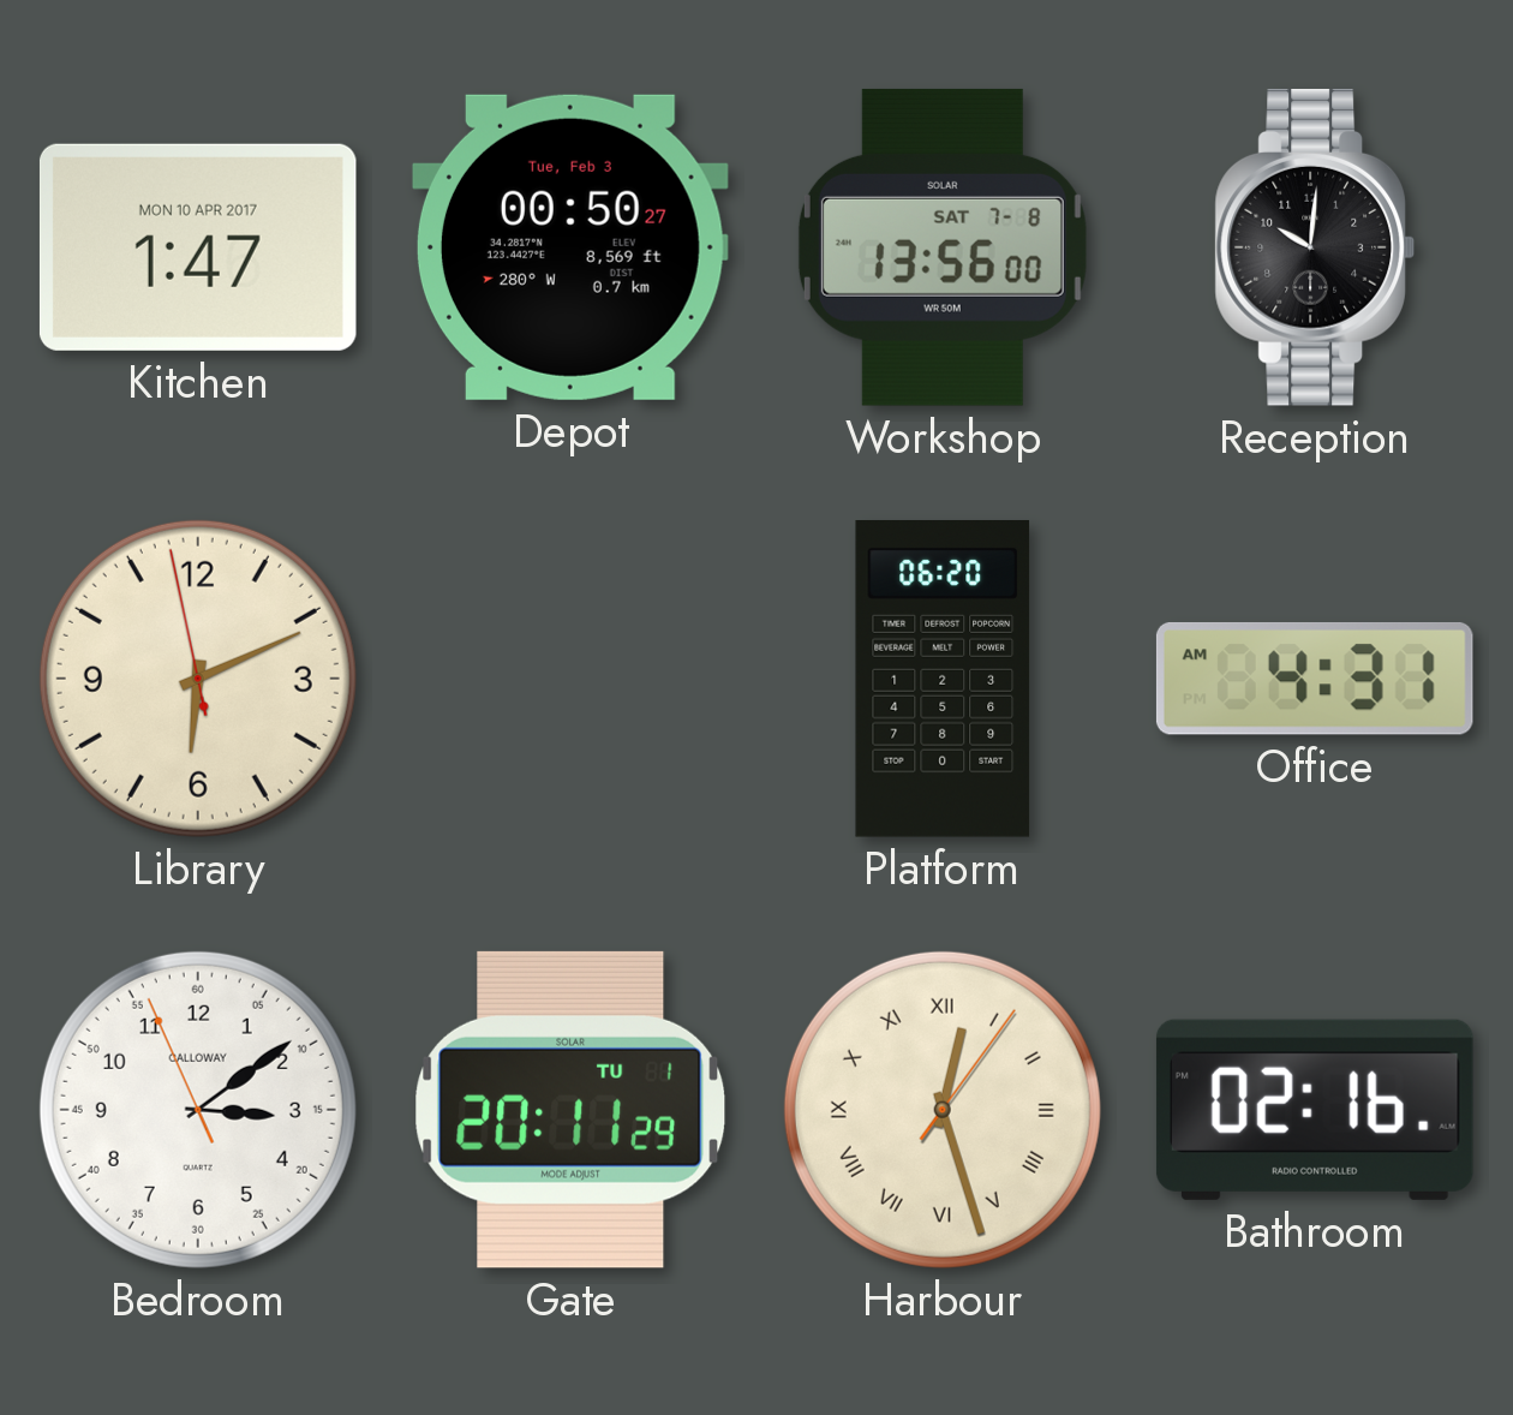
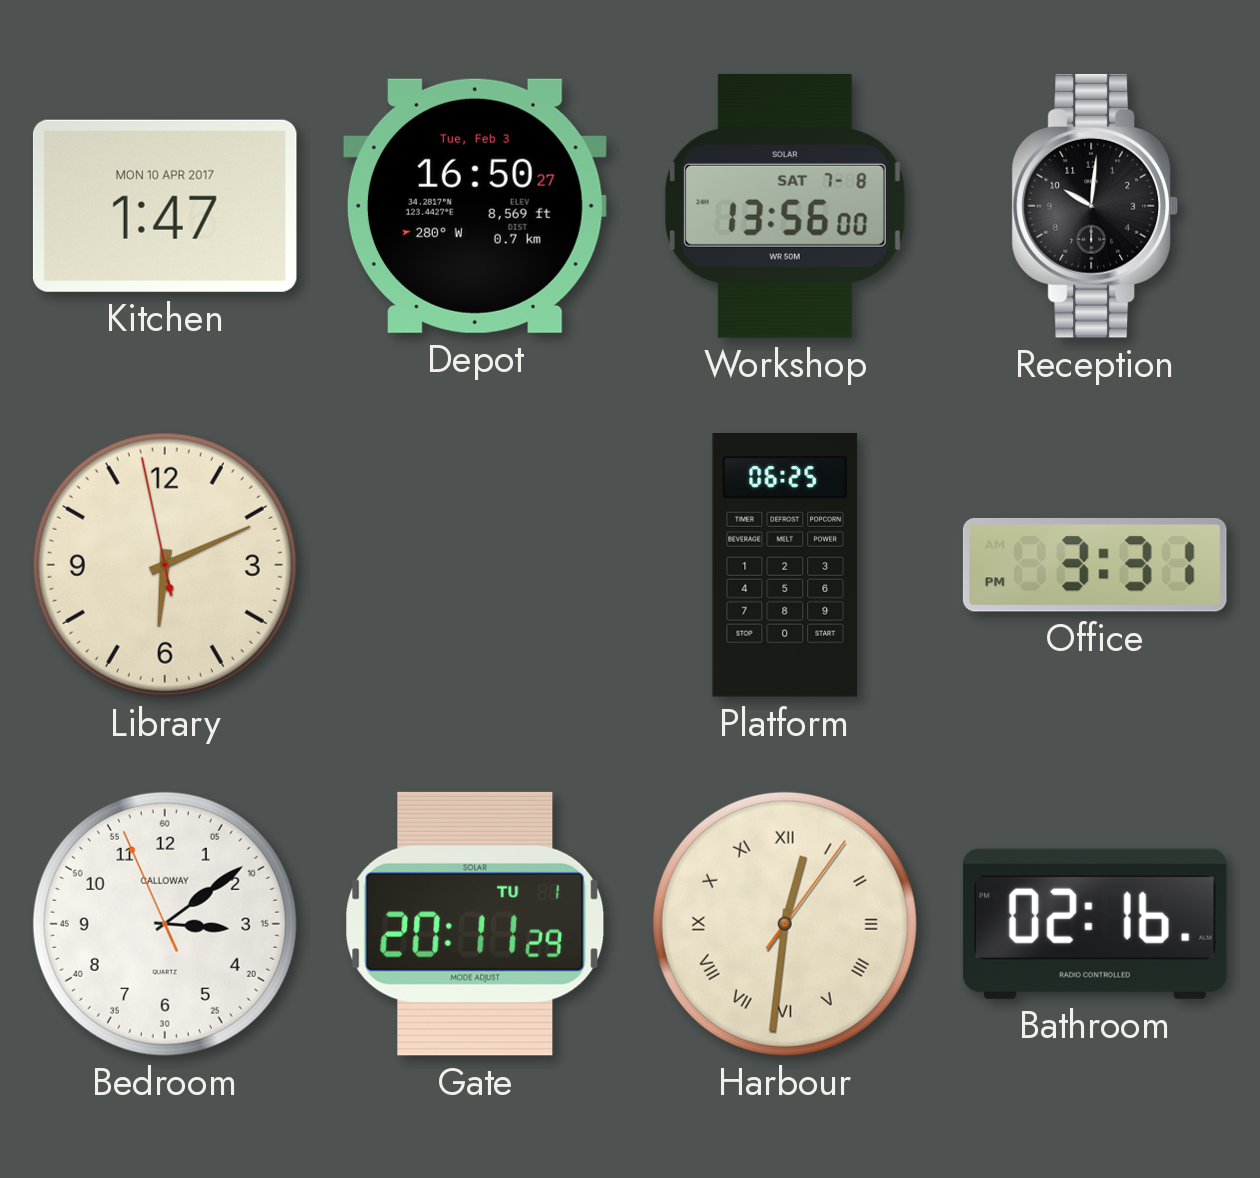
Depot: 00:50 -> 16:50
Platform: 06:20 -> 06:25
Office: 4:31 -> 3:31
Harbour: 12:27 -> 12:31
